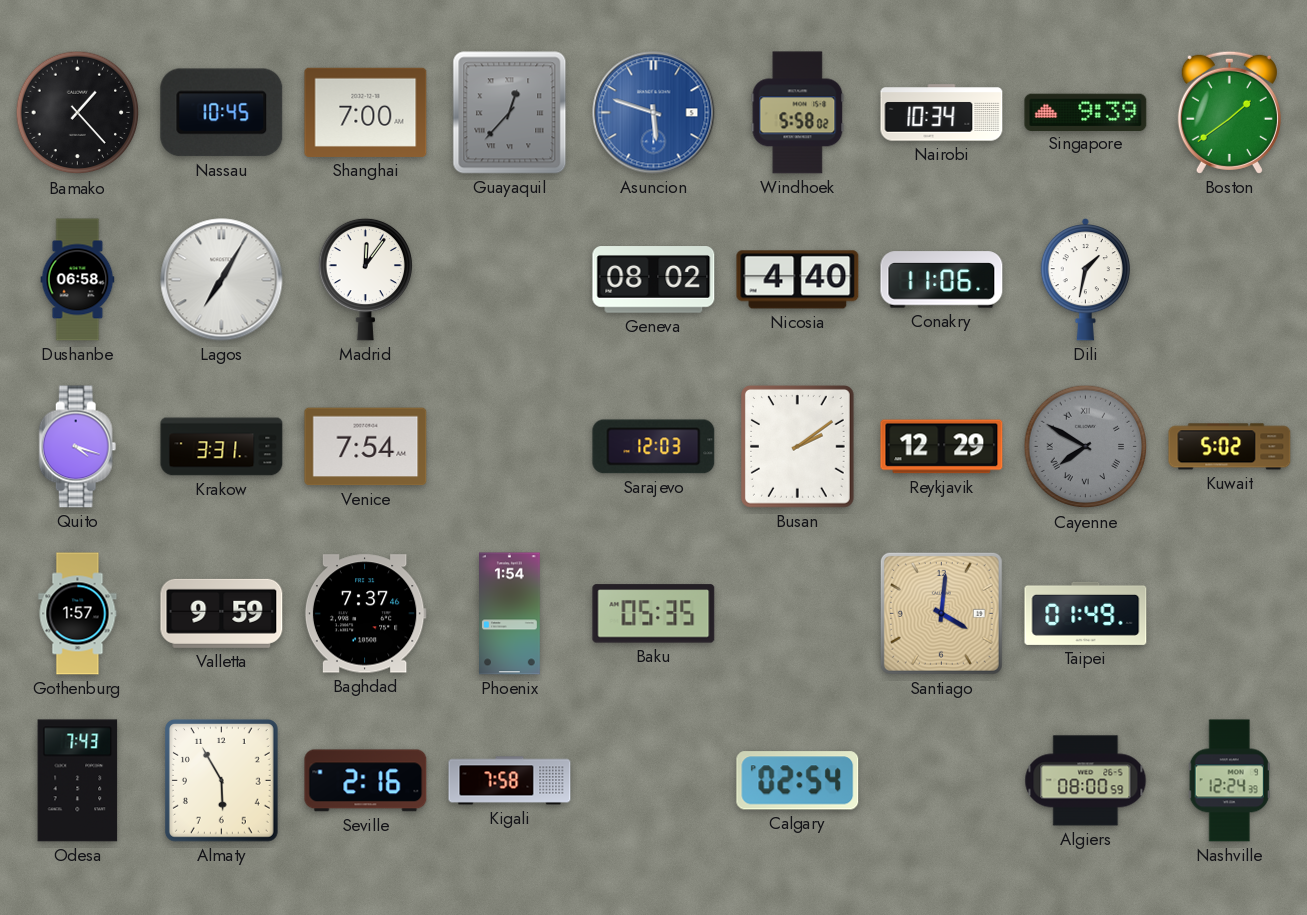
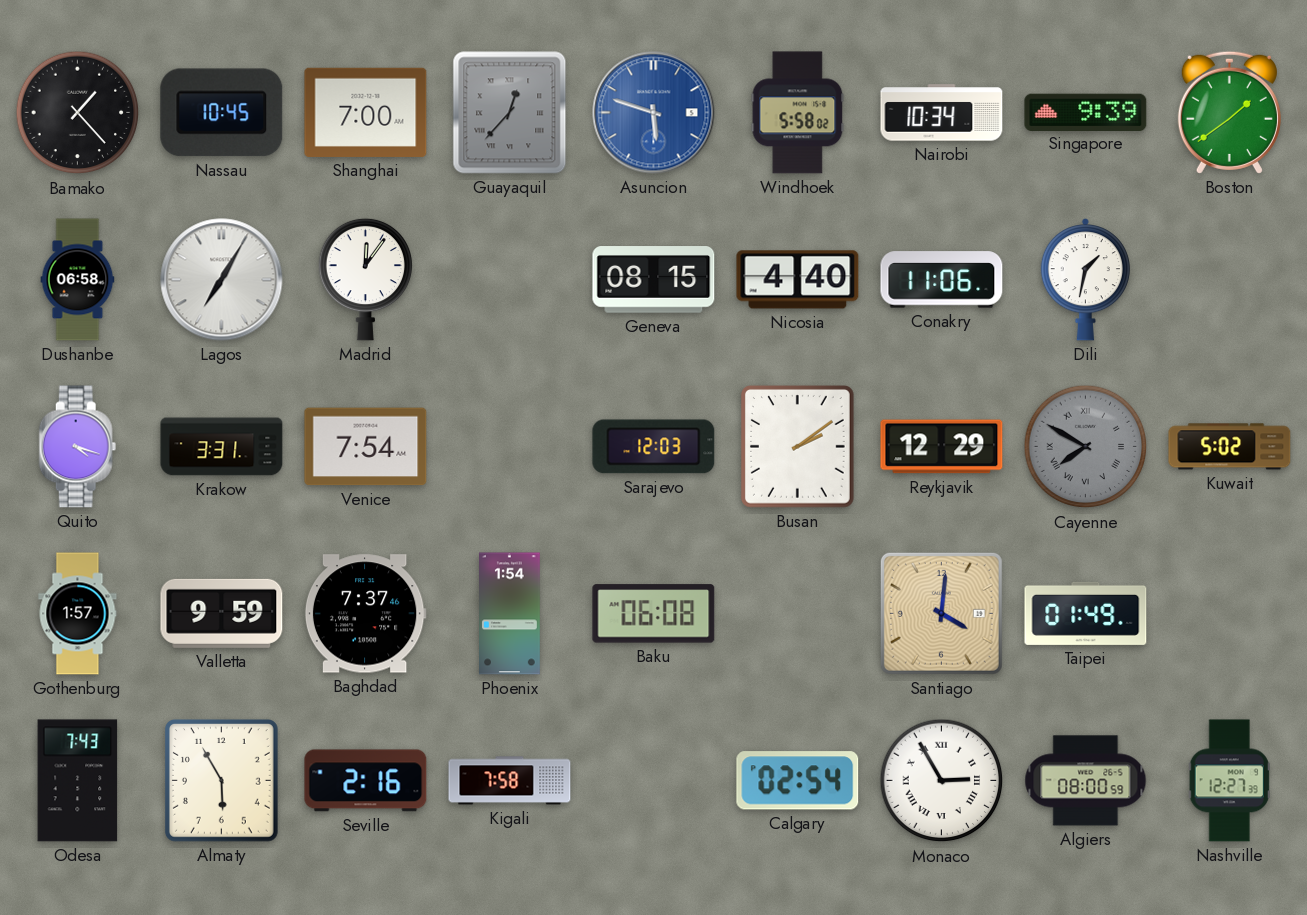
Geneva: 08:02 -> 08:15
Baku: 05:35 -> 06:08
Monaco: none -> 2:55
Nashville: 12:24 -> 12:27
